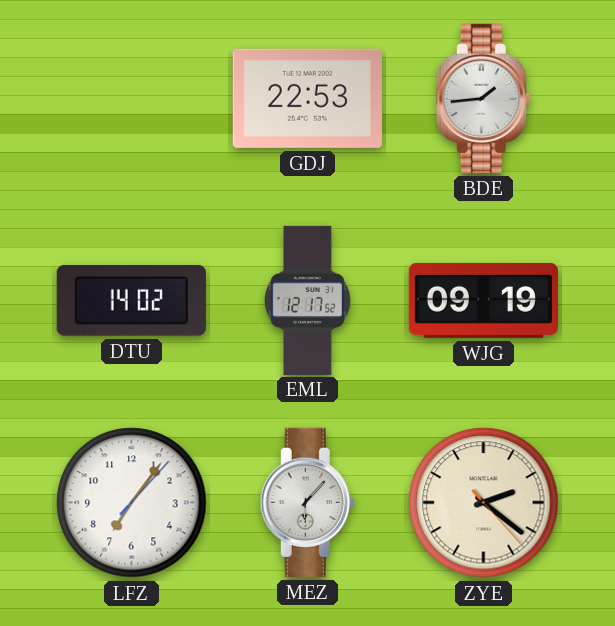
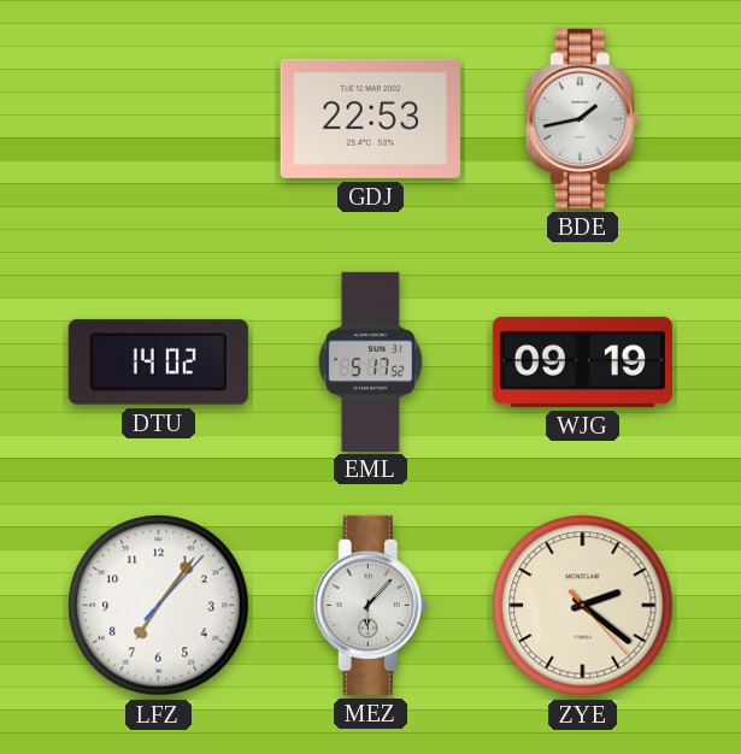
BDE: 1:44 -> 1:43
EML: 12:17 -> 5:17
